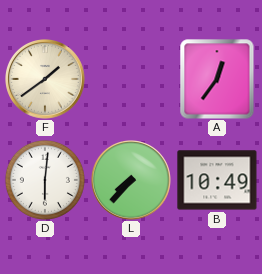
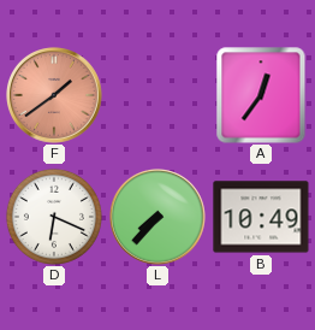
F dial: cream -> salmon
D: 6:01 -> 6:19
